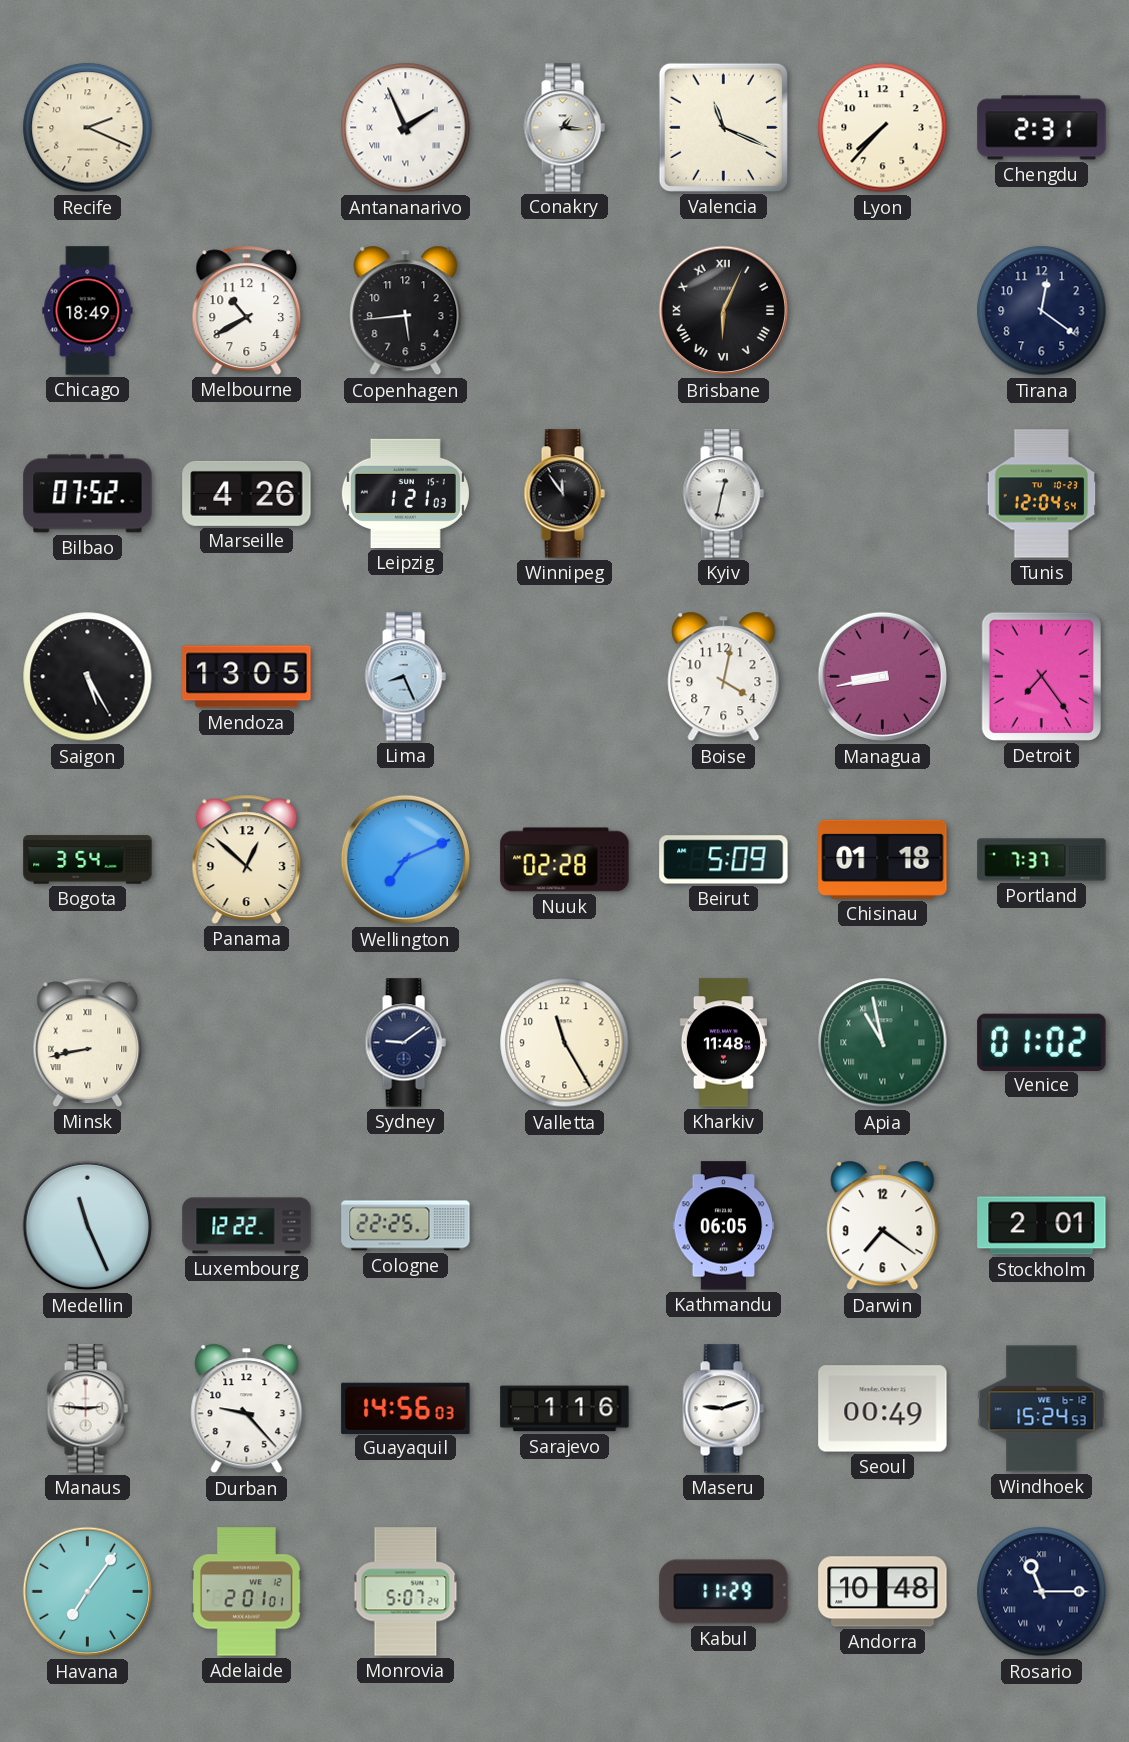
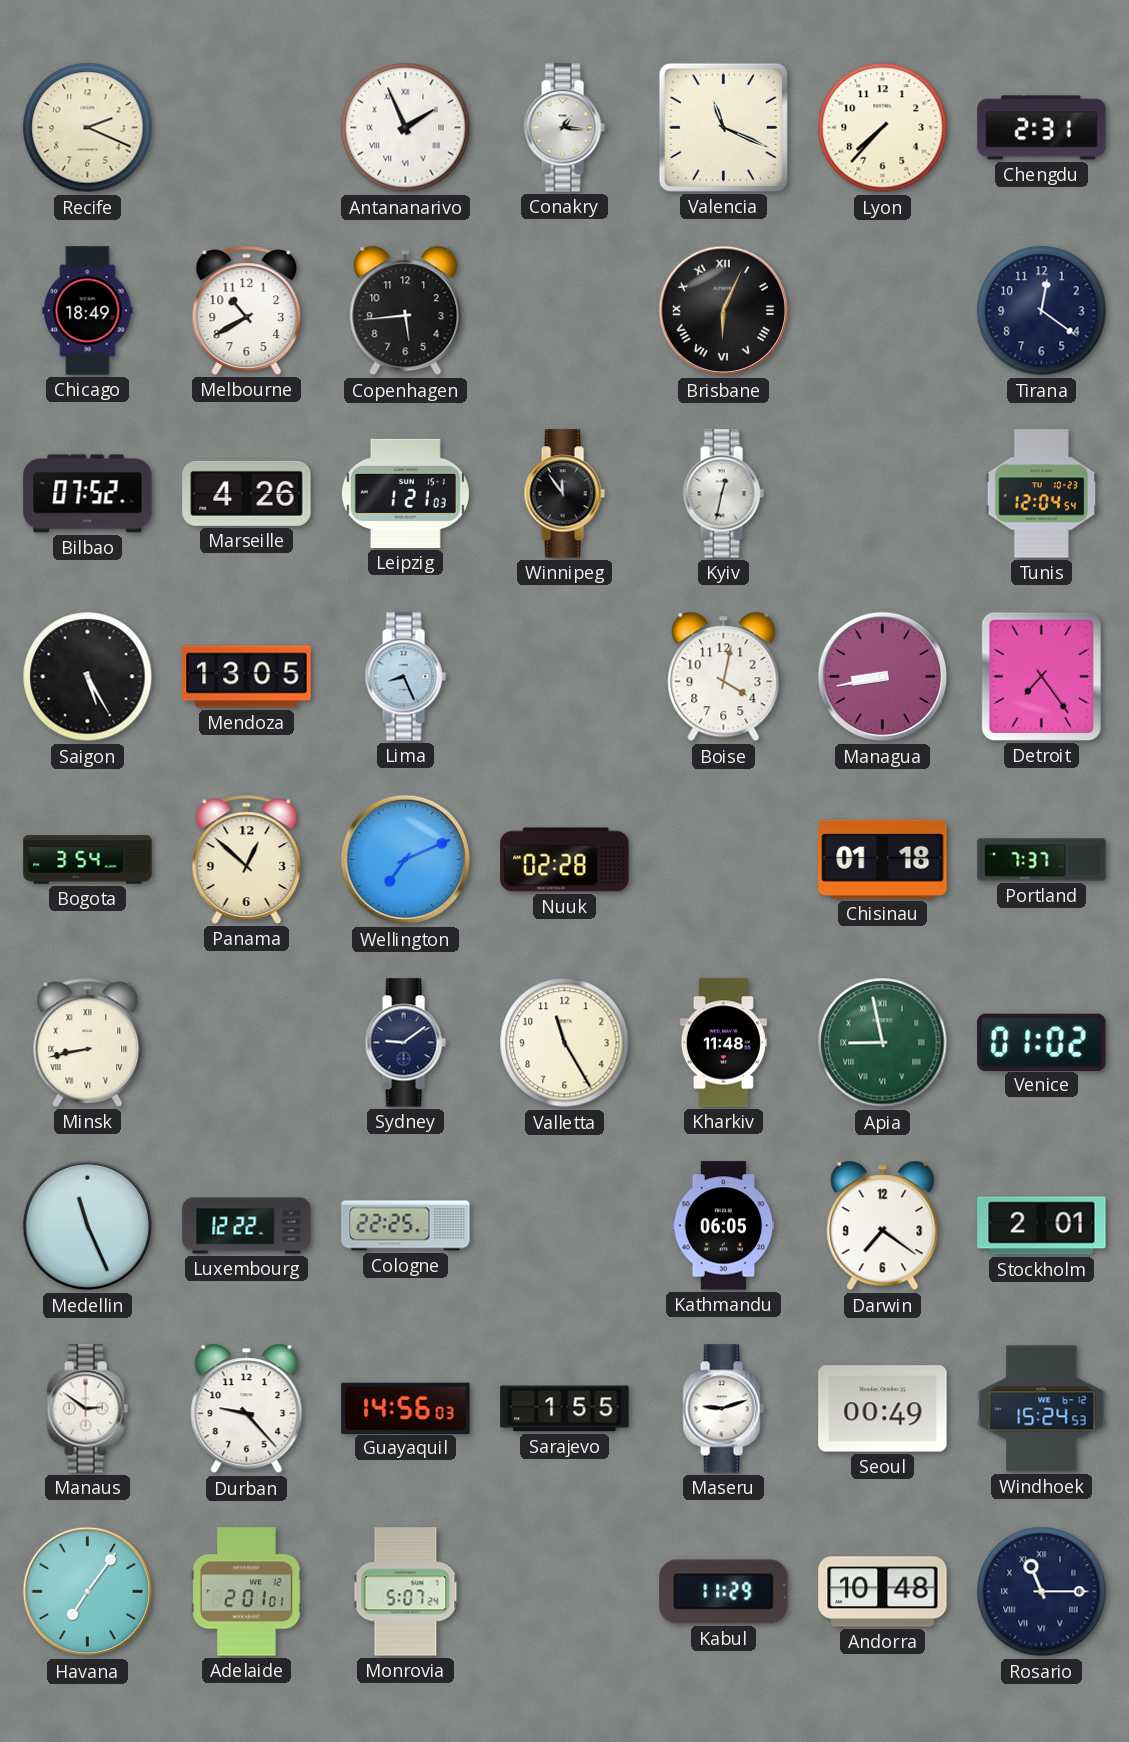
Beirut: 5:09 -> none
Apia: 10:58 -> 8:58
Manaus: 2:46 -> 2:51
Sarajevo: 1:16 -> 1:55
